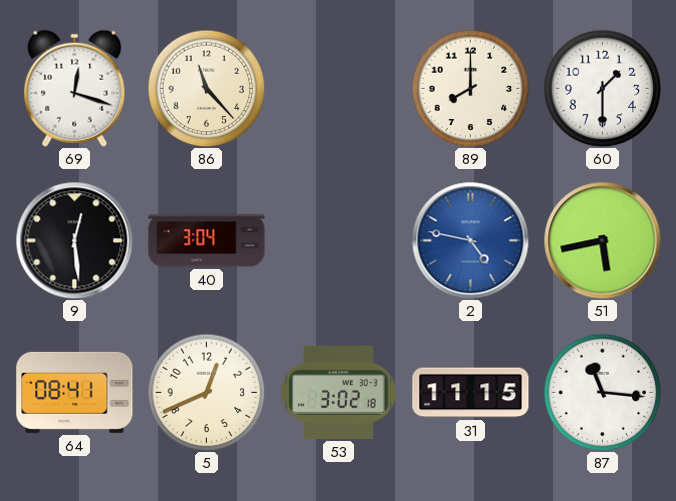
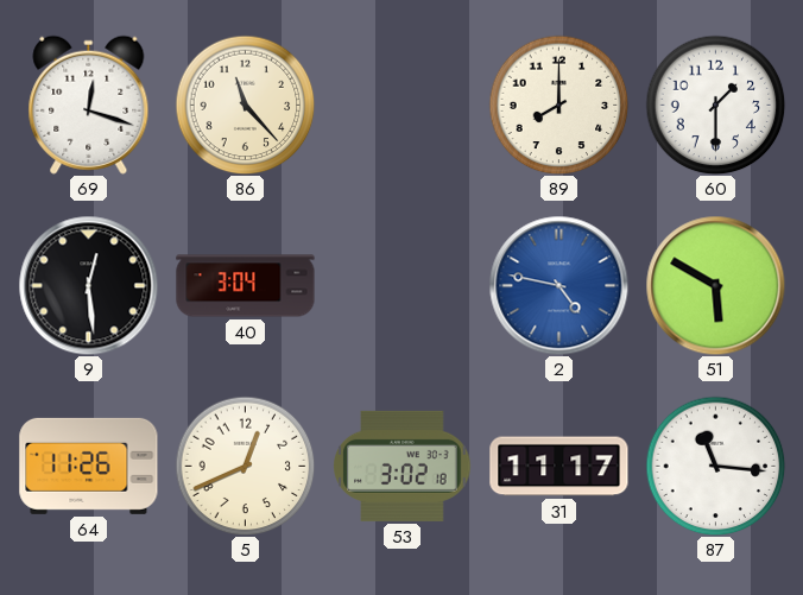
51: 5:43 -> 5:50
64: 08:41 -> 11:26
31: 11:15 -> 11:17
